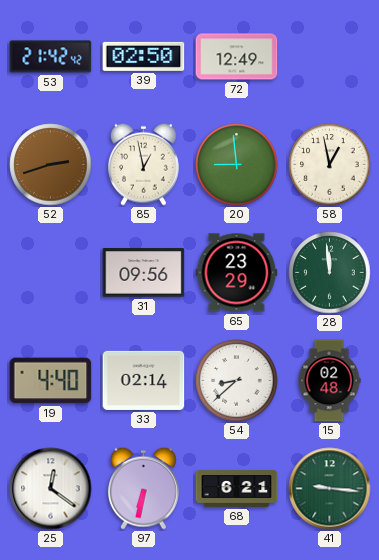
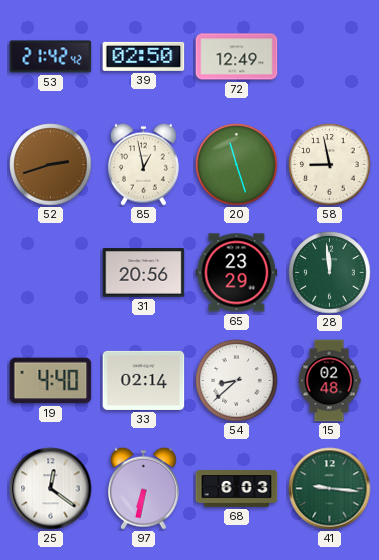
20: 8:59 -> 11:27
58: 12:58 -> 8:58
31: 09:56 -> 20:56
68: 6:21 -> 6:03
